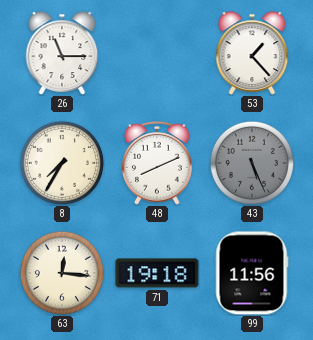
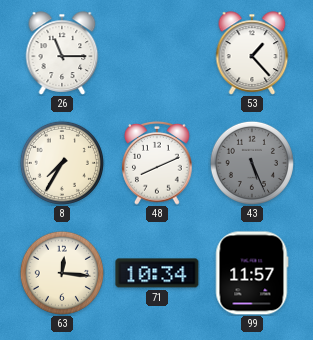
71: 19:18 -> 10:34
99: 11:56 -> 11:57
